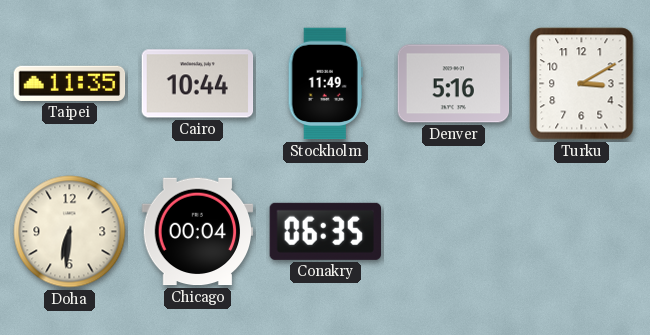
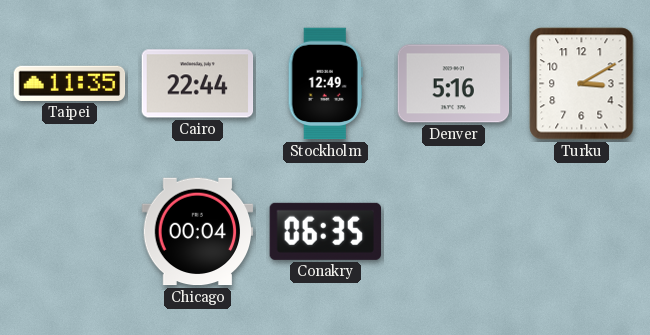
Cairo: 10:44 -> 22:44
Stockholm: 11:49 -> 12:49
Doha: 6:31 -> none
